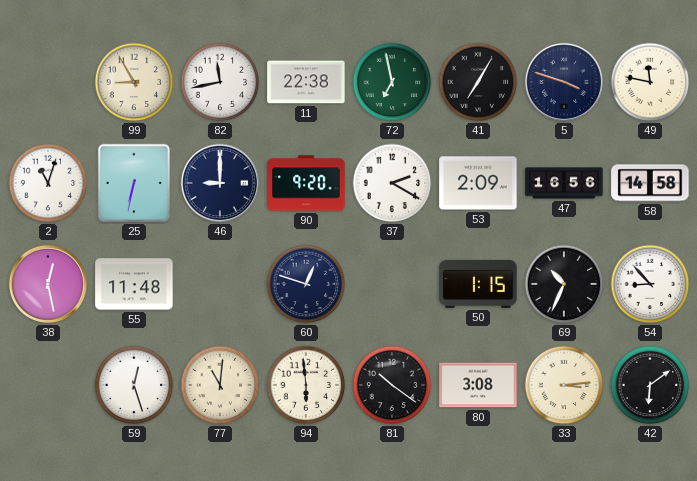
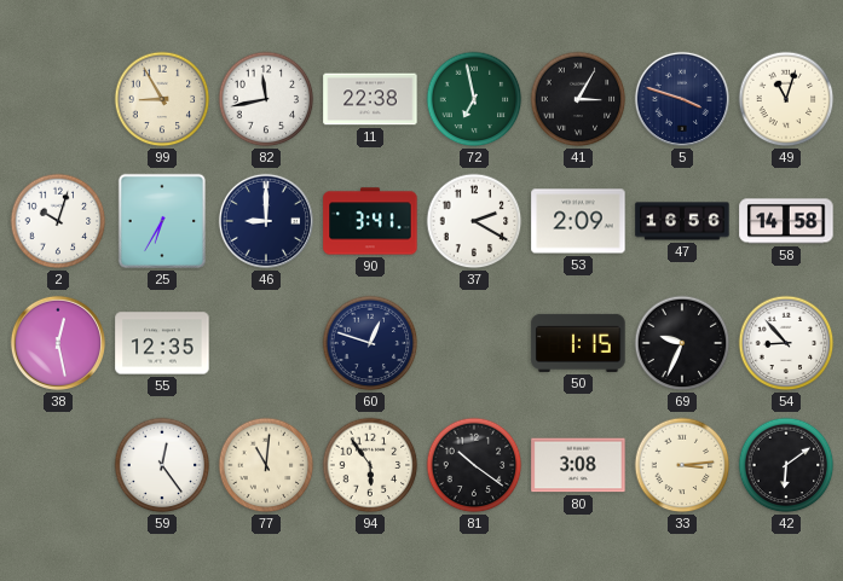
41: 7:05 -> 3:05
49: 11:47 -> 11:03
2: 11:03 -> 10:03
25: 6:32 -> 6:35
90: 9:20 -> 3:41
55: 11:48 -> 12:35
69: 10:34 -> 9:34
59: 12:27 -> 12:24
94: 5:59 -> 5:54
